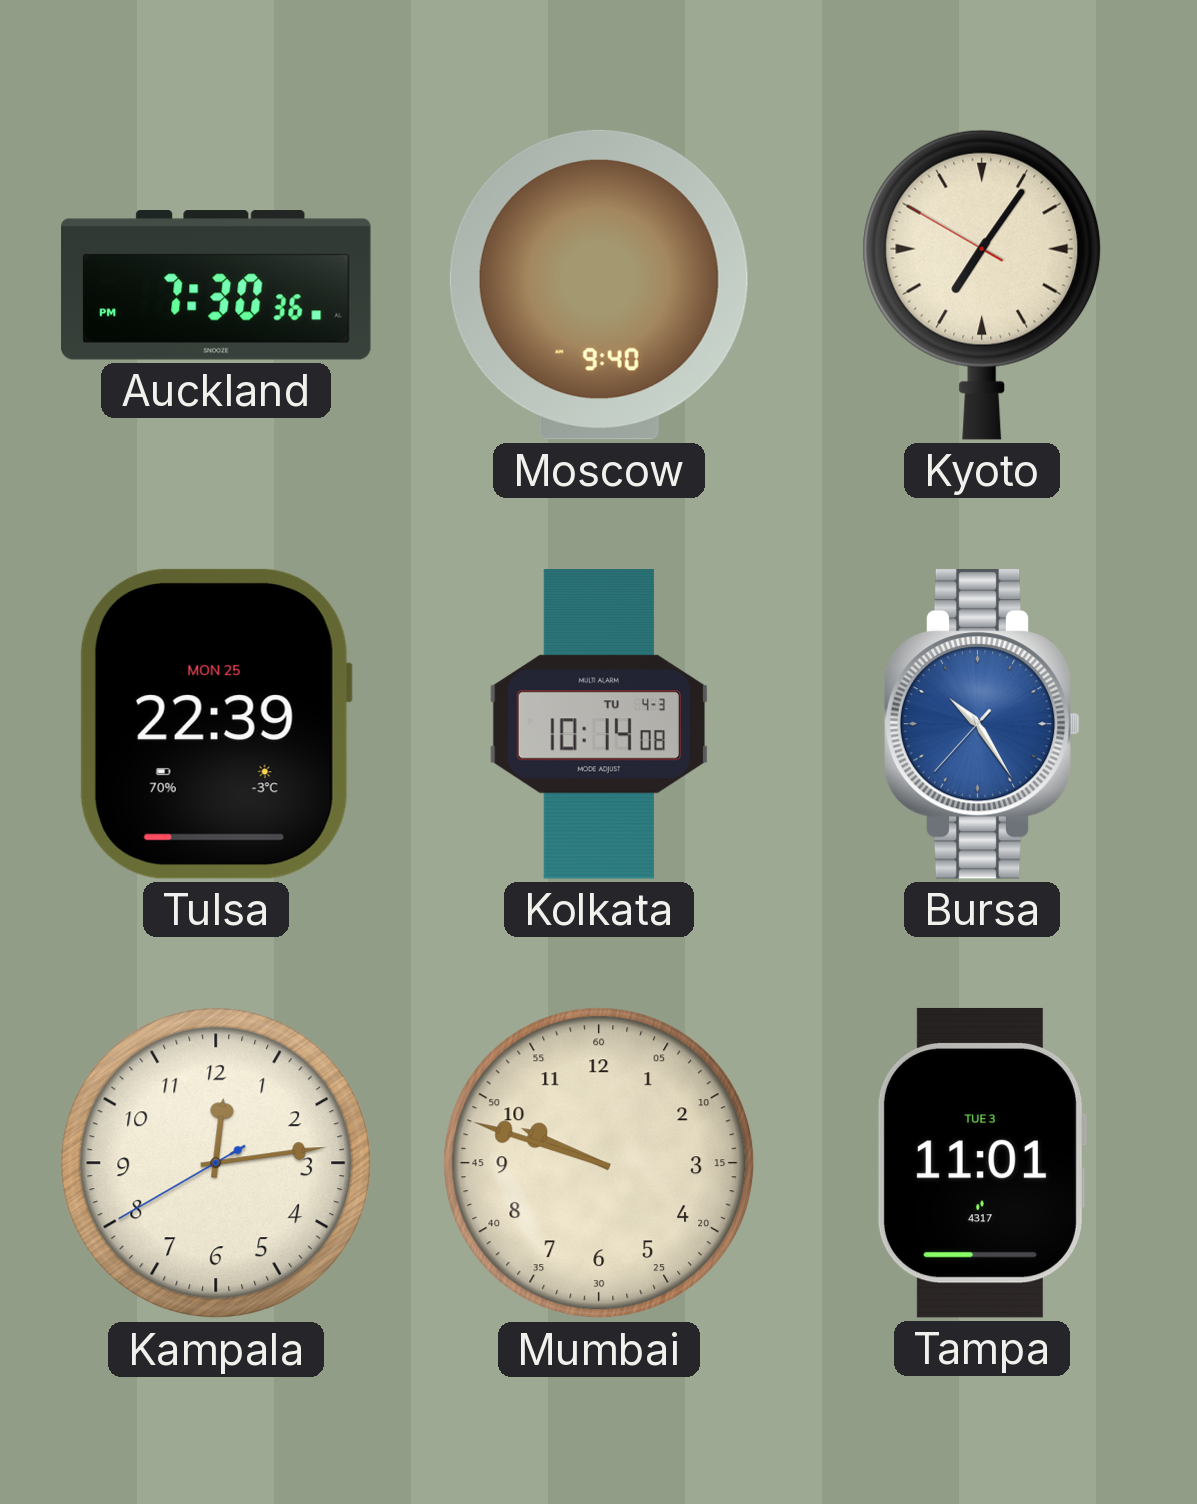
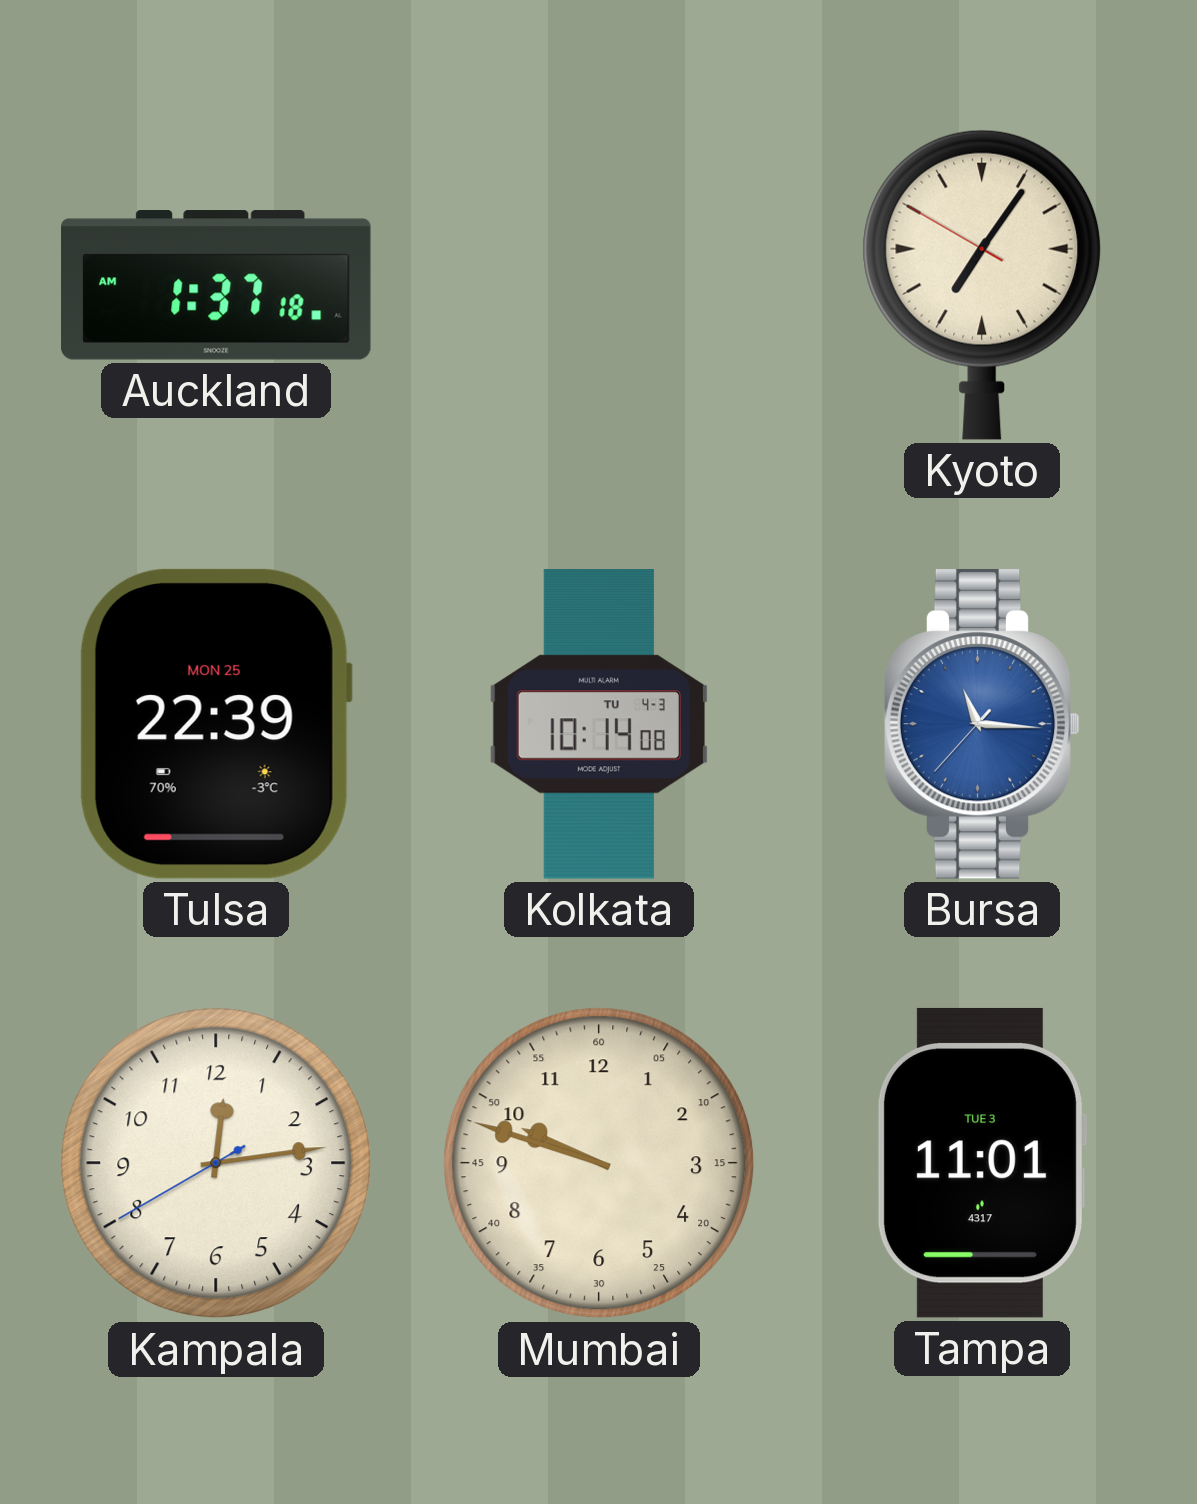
Auckland: 7:30 -> 1:37
Moscow: 9:40 -> none
Bursa: 10:24 -> 11:15
